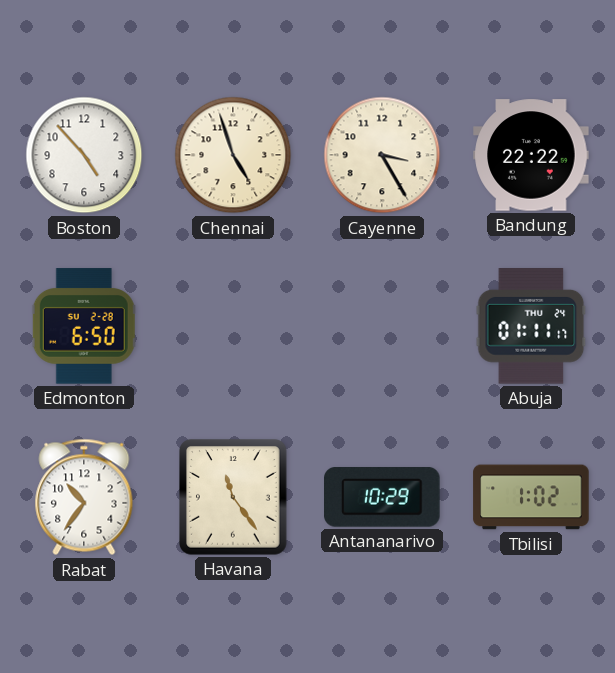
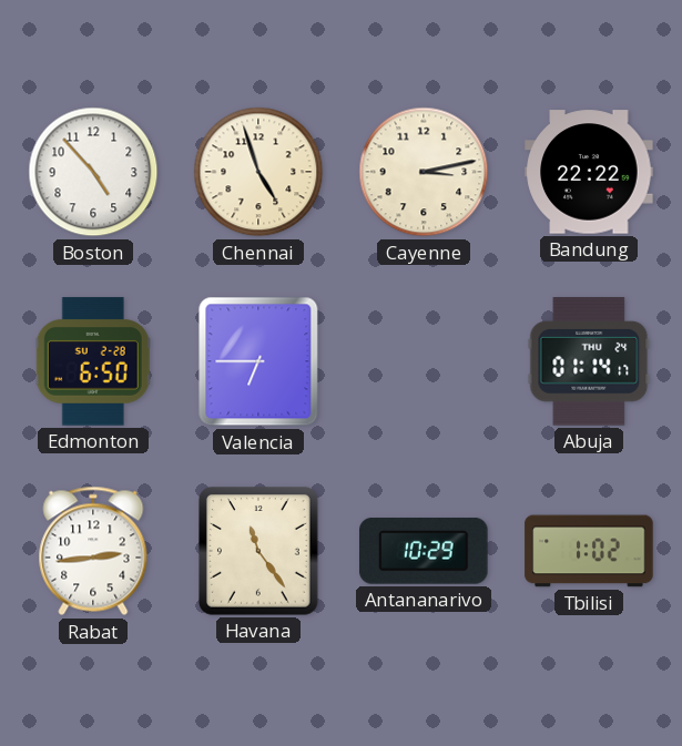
Cayenne: 3:25 -> 3:13
Valencia: none -> 6:45
Abuja: 01:11 -> 01:14
Rabat: 10:36 -> 2:44
